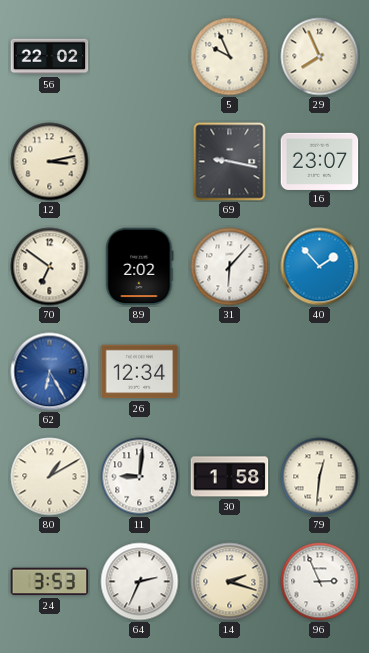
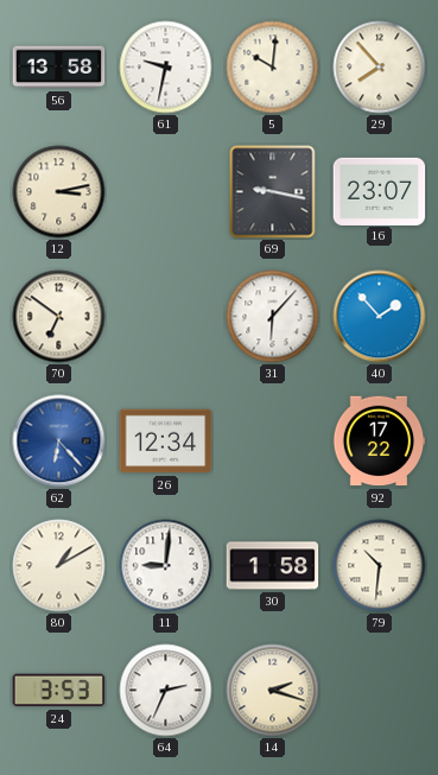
56: 22:02 -> 13:58
61: none -> 9:32
5: 9:56 -> 10:01
29: 7:56 -> 7:53
89: 2:02 -> none
62: 6:25 -> 6:23
92: none -> 17:22
79: 12:31 -> 10:31
96: 2:56 -> none
